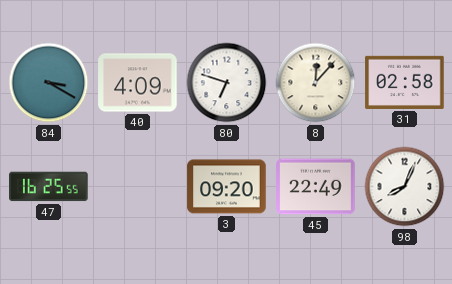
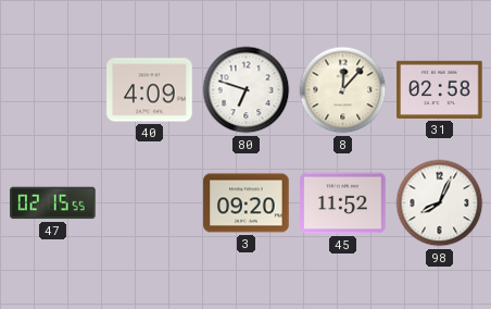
84: 3:20 -> none
47: 16:25 -> 02:15
45: 22:49 -> 11:52
